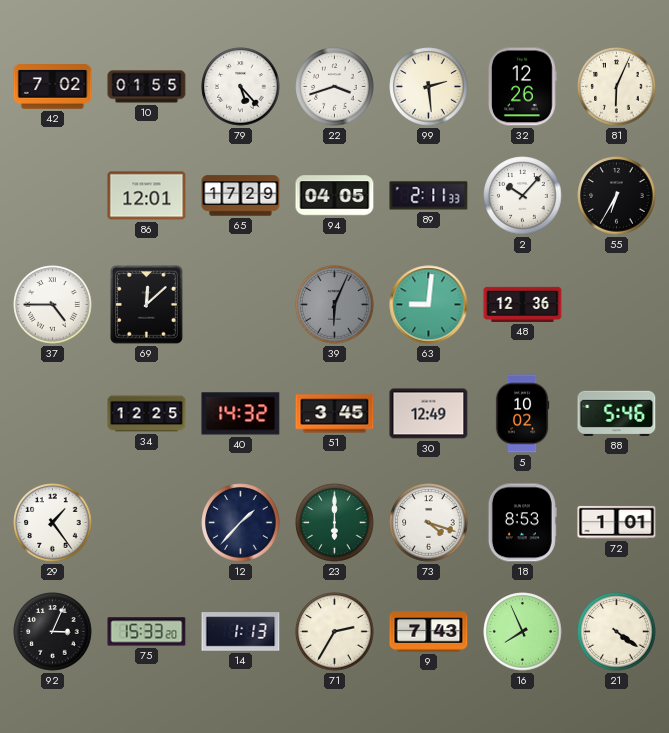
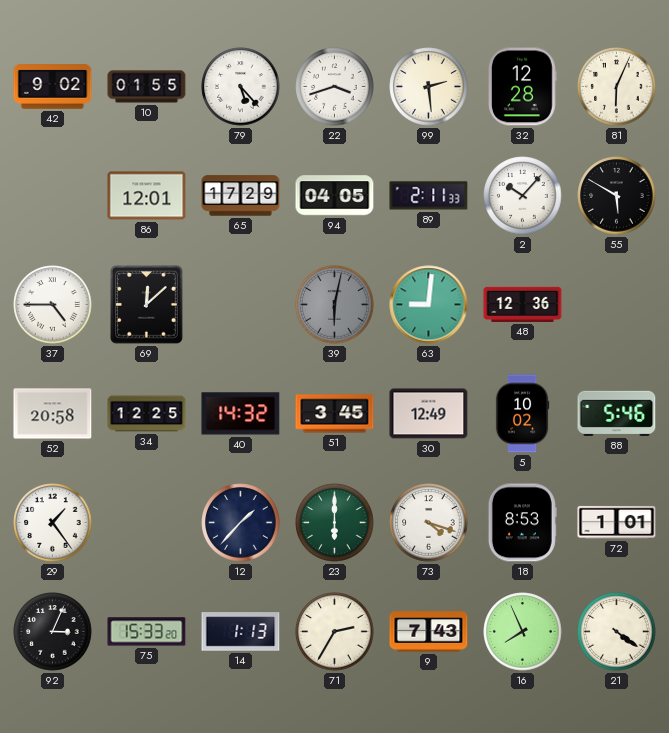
42: 7:02 -> 9:02
32: 12:26 -> 12:28
55: 6:35 -> 5:50
39: 6:04 -> 6:02
52: none -> 20:58
